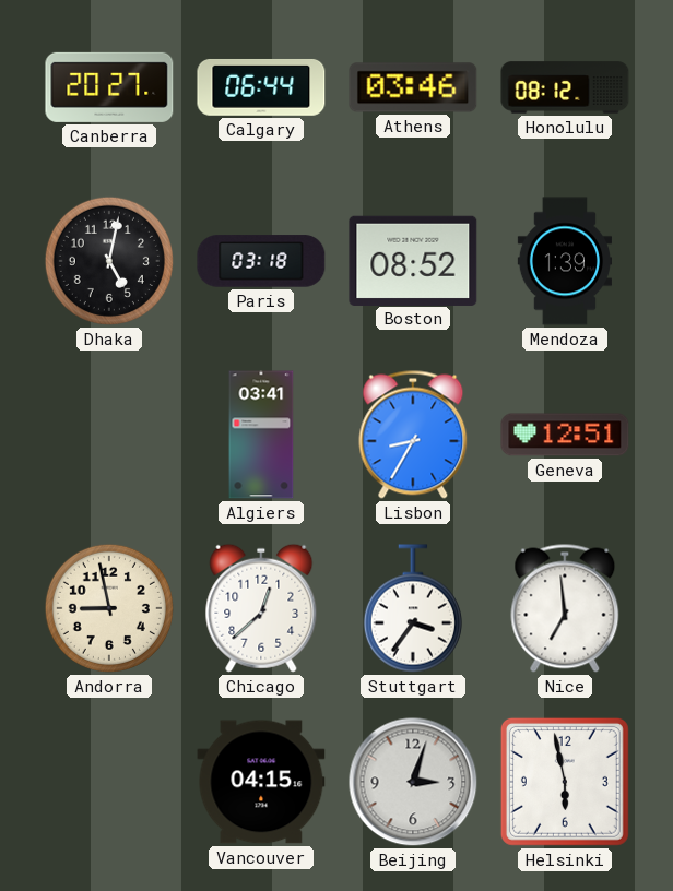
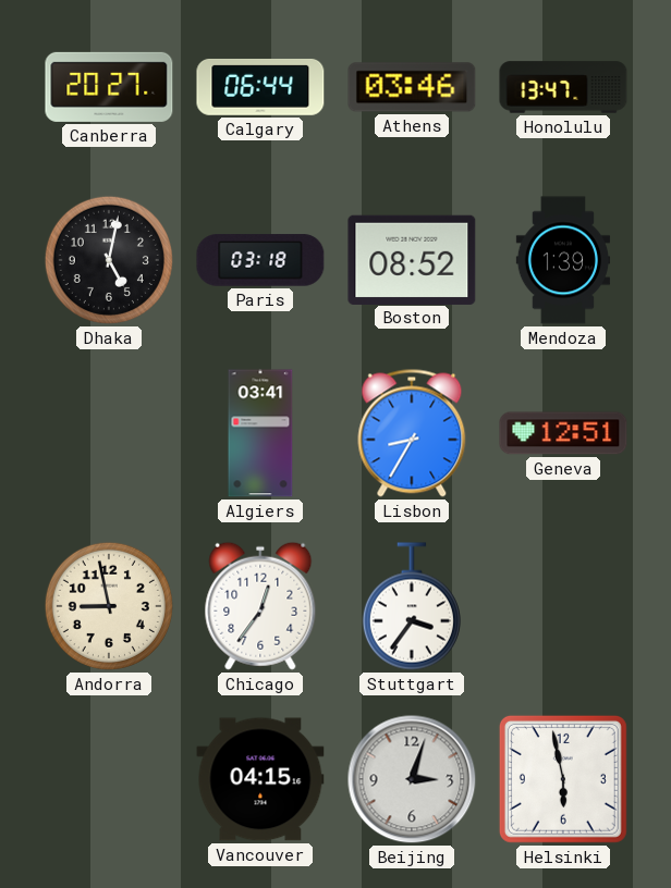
Honolulu: 08:12 -> 13:47
Chicago: 12:38 -> 12:36
Nice: 6:59 -> none
